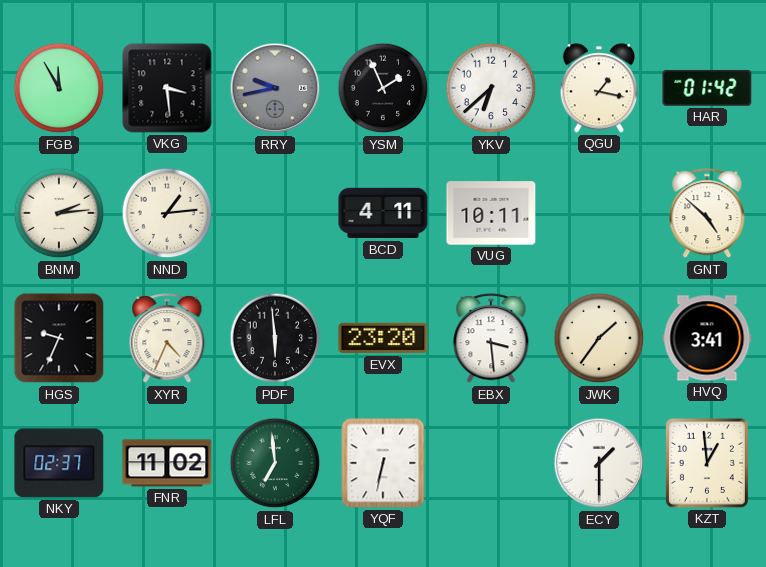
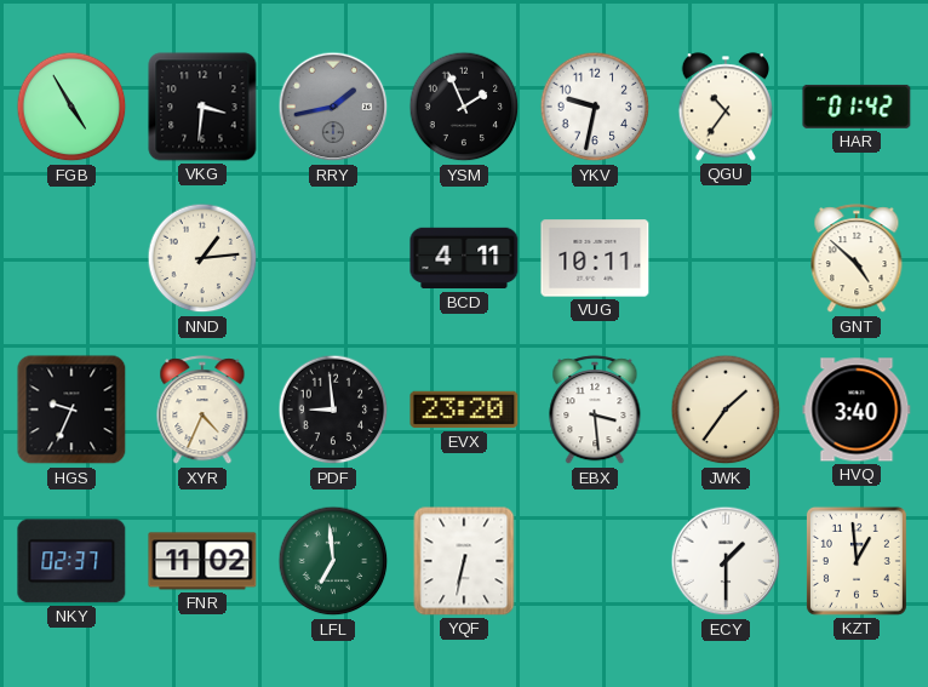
FGB: 11:55 -> 4:55
VKG: 3:29 -> 3:31
RRY: 9:43 -> 1:43
YKV: 6:38 -> 9:32
QGU: 1:17 -> 10:36
BNM: 2:14 -> none
PDF: 5:59 -> 8:59
HVQ: 3:41 -> 3:40
